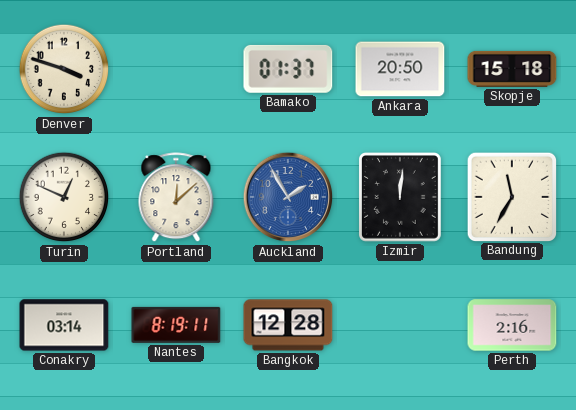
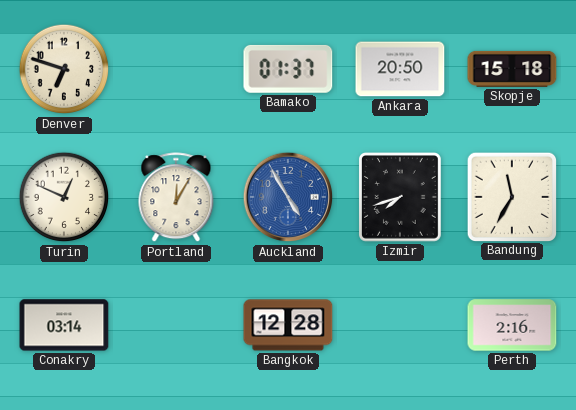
Denver: 3:48 -> 6:48
Portland: 12:08 -> 12:05
Auckland: 1:55 -> 4:55
Izmir: 12:01 -> 7:42
Nantes: 8:19 -> none
